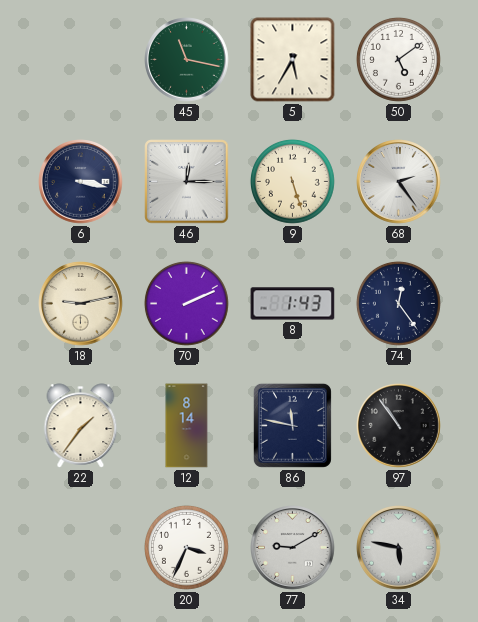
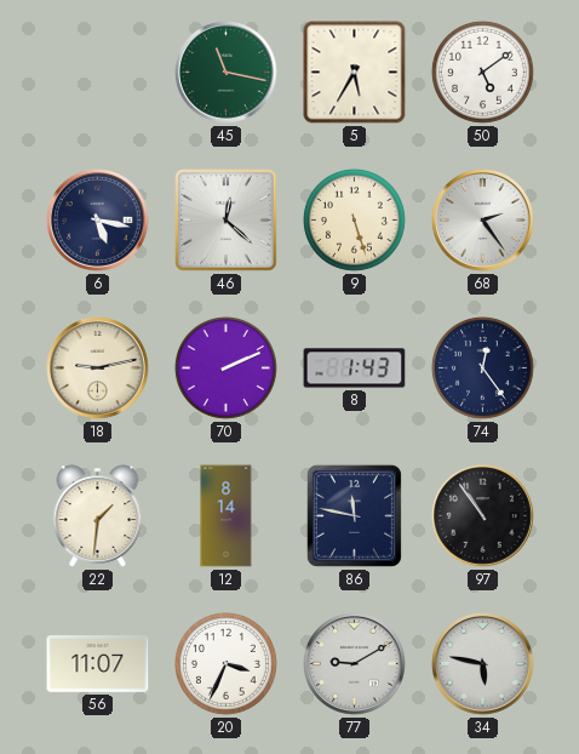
6: 3:17 -> 5:17
46: 12:15 -> 12:22
22: 1:36 -> 1:31
56: none -> 11:07
